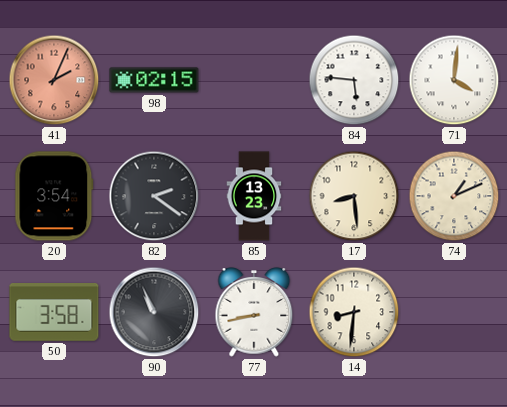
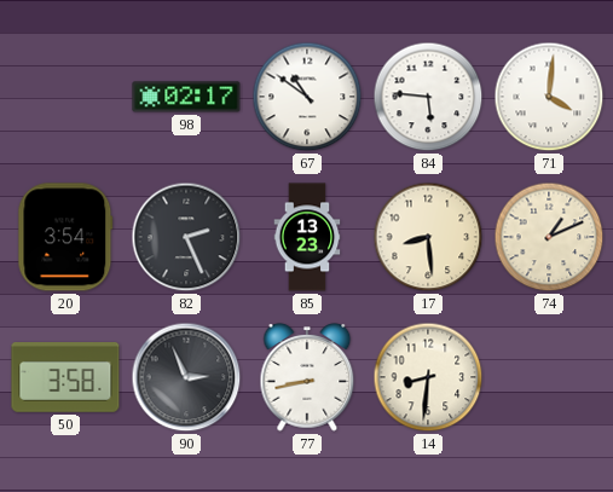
41: 2:04 -> none
98: 02:15 -> 02:17
67: none -> 10:51
82: 2:21 -> 2:26
90: 10:56 -> 2:56
